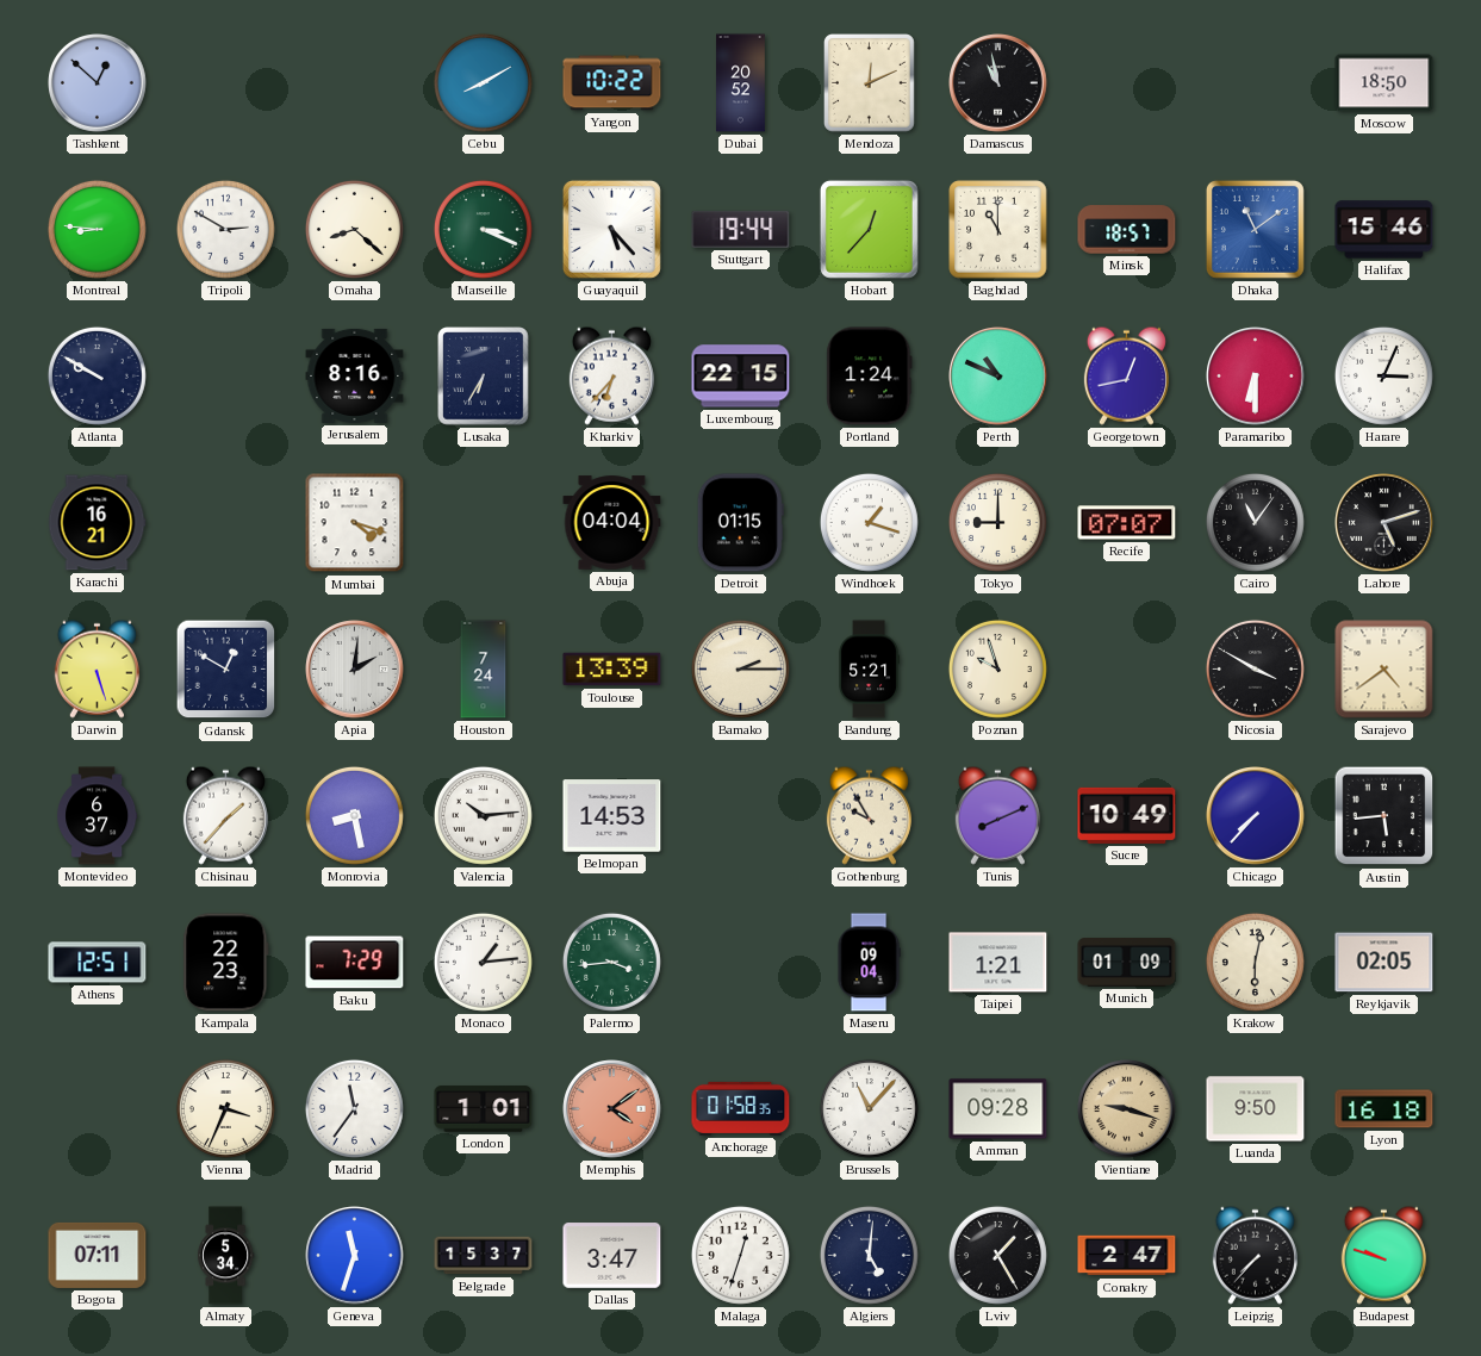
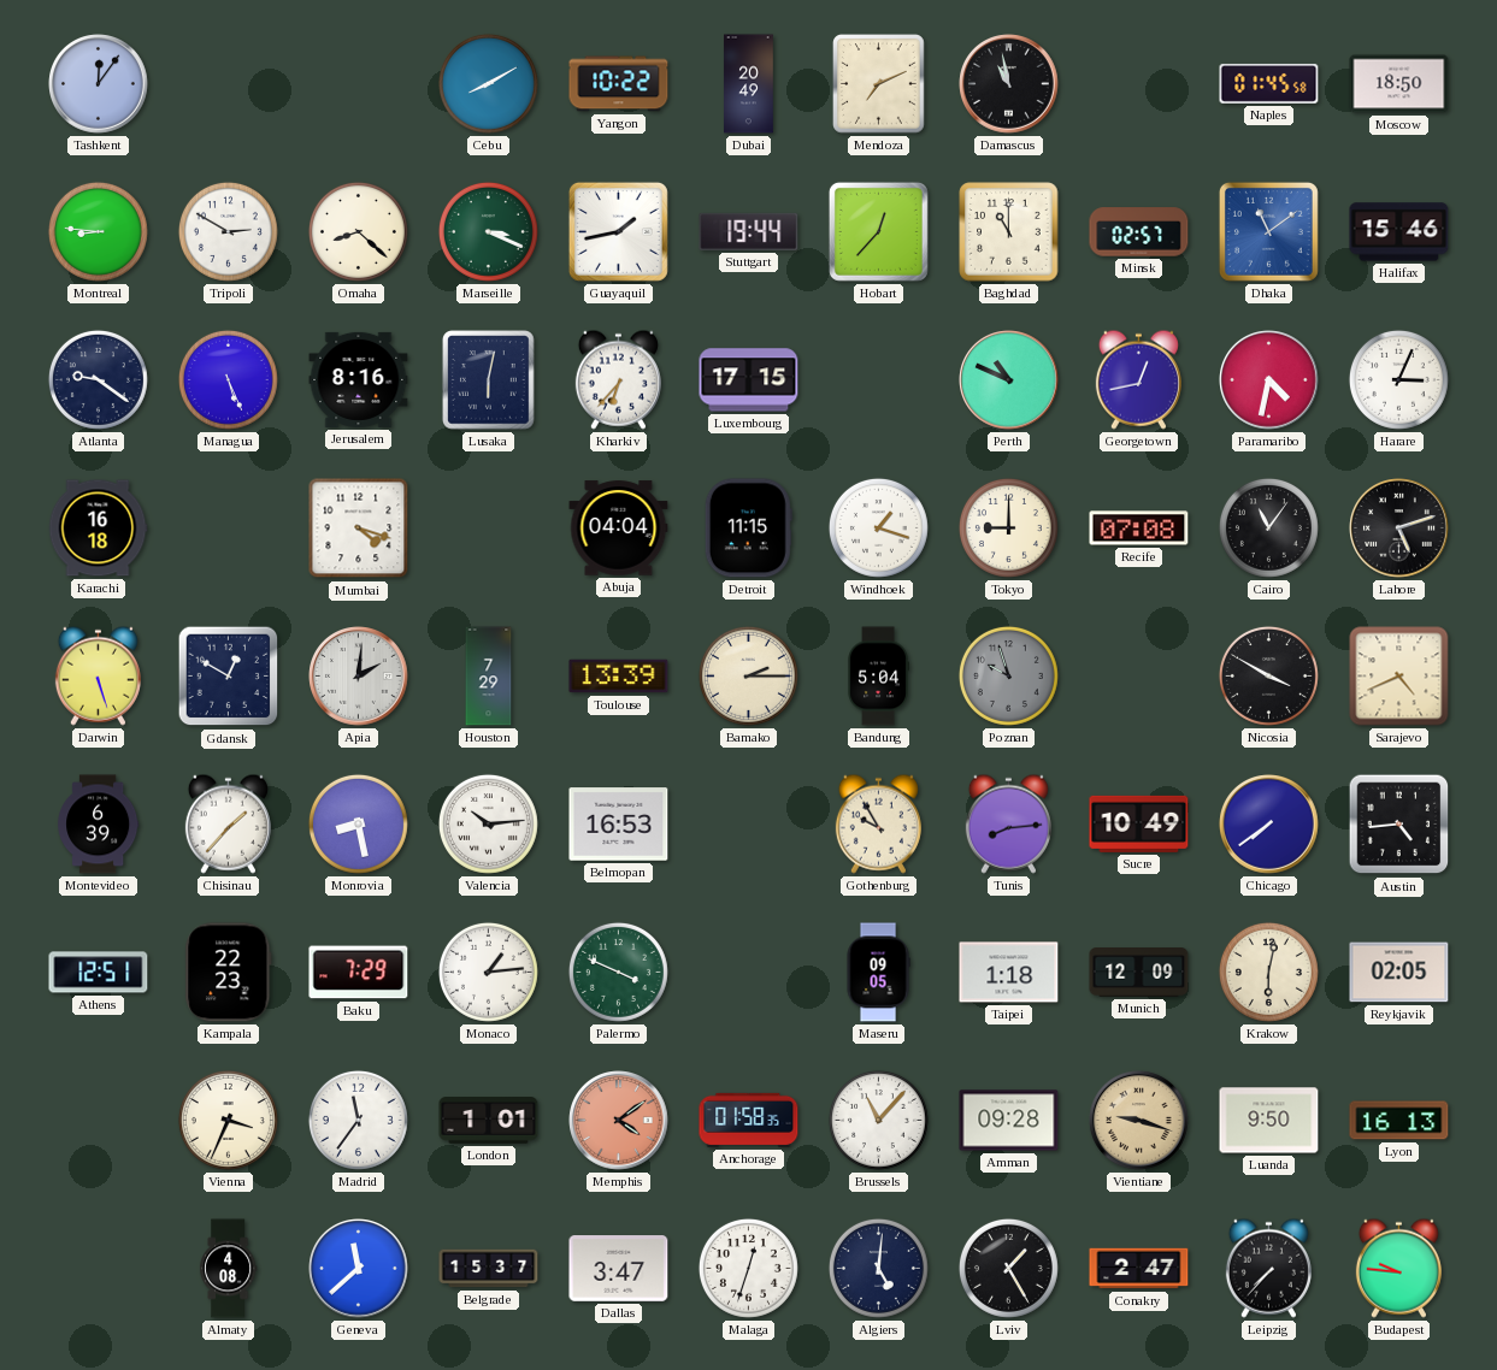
Tashkent: 12:52 -> 12:06
Dubai: 20:52 -> 20:49
Mendoza: 12:11 -> 7:11
Naples: none -> 01:45
Guayaquil: 5:23 -> 1:43
Minsk: 18:57 -> 02:57
Atlanta: 9:50 -> 9:21
Managua: none -> 5:26
Lusaka: 6:35 -> 6:02
Luxembourg: 22:15 -> 17:15
Portland: 1:24 -> none
Paramaribo: 6:30 -> 4:32
Karachi: 16:21 -> 16:18
Detroit: 01:15 -> 11:15
Recife: 07:07 -> 07:08
Houston: 7:24 -> 7:29
Bandung: 5:21 -> 5:04
Poznan dial: cream -> grey
Sarajevo: 4:39 -> 4:41
Montevideo: 6:37 -> 6:39
Belmopan: 14:53 -> 16:53
Tunis: 8:11 -> 8:14
Chicago: 7:37 -> 7:39
Austin: 5:44 -> 4:44
Palermo: 3:44 -> 3:49
Maseru: 09:04 -> 09:05
Taipei: 1:21 -> 1:18
Munich: 01:09 -> 12:09
Lyon: 16:18 -> 16:13
Bogota: 07:11 -> none
Almaty: 5:34 -> 4:08
Geneva: 11:33 -> 11:38
Budapest: 9:48 -> 9:46
